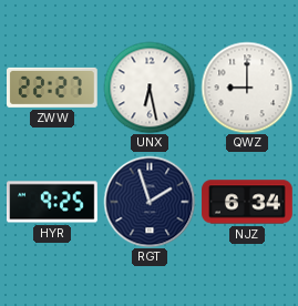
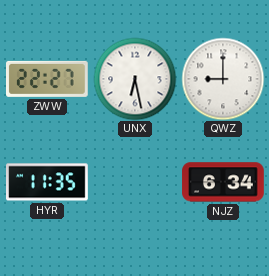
HYR: 9:25 -> 11:35
RGT: 1:57 -> none
